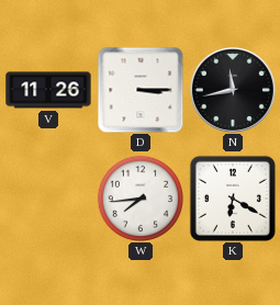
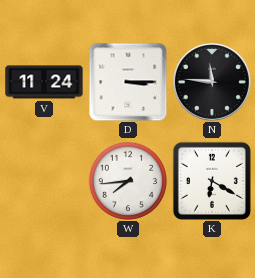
V: 11:26 -> 11:24
N: 11:43 -> 11:46
